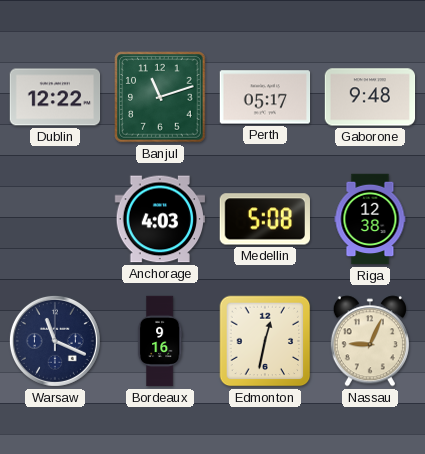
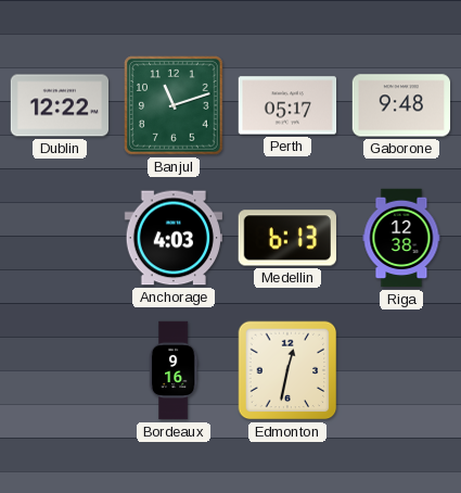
Medellin: 5:08 -> 6:13
Warsaw: 11:19 -> none
Nassau: 9:04 -> none
